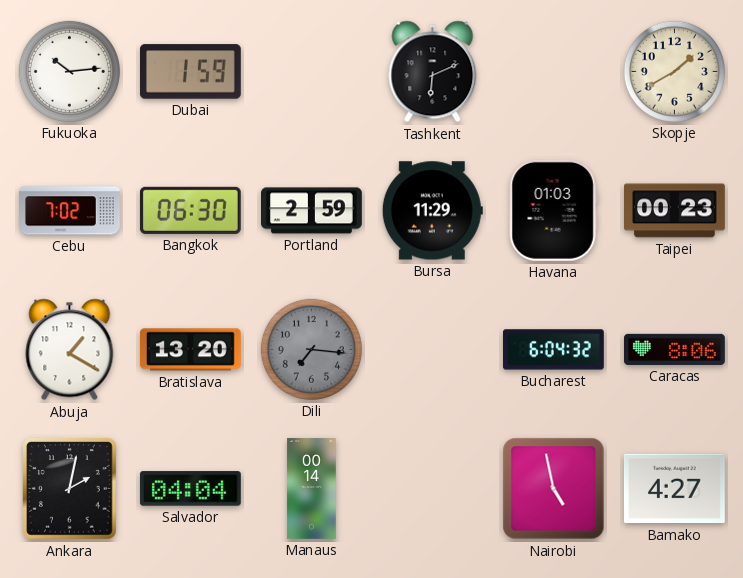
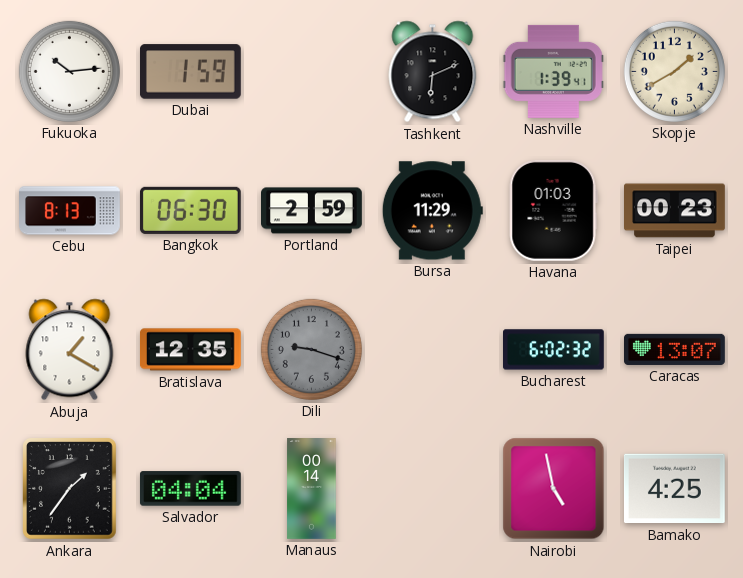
Nashville: none -> 1:39
Cebu: 7:02 -> 8:13
Bratislava: 13:20 -> 12:35
Dili: 7:16 -> 9:18
Bucharest: 6:04 -> 6:02
Caracas: 8:06 -> 13:07
Ankara: 2:02 -> 1:36
Bamako: 4:27 -> 4:25
